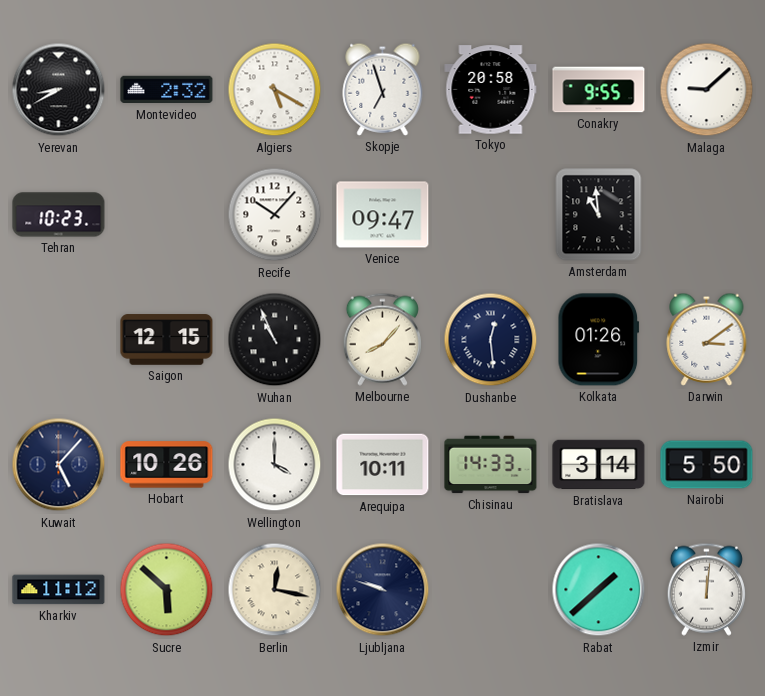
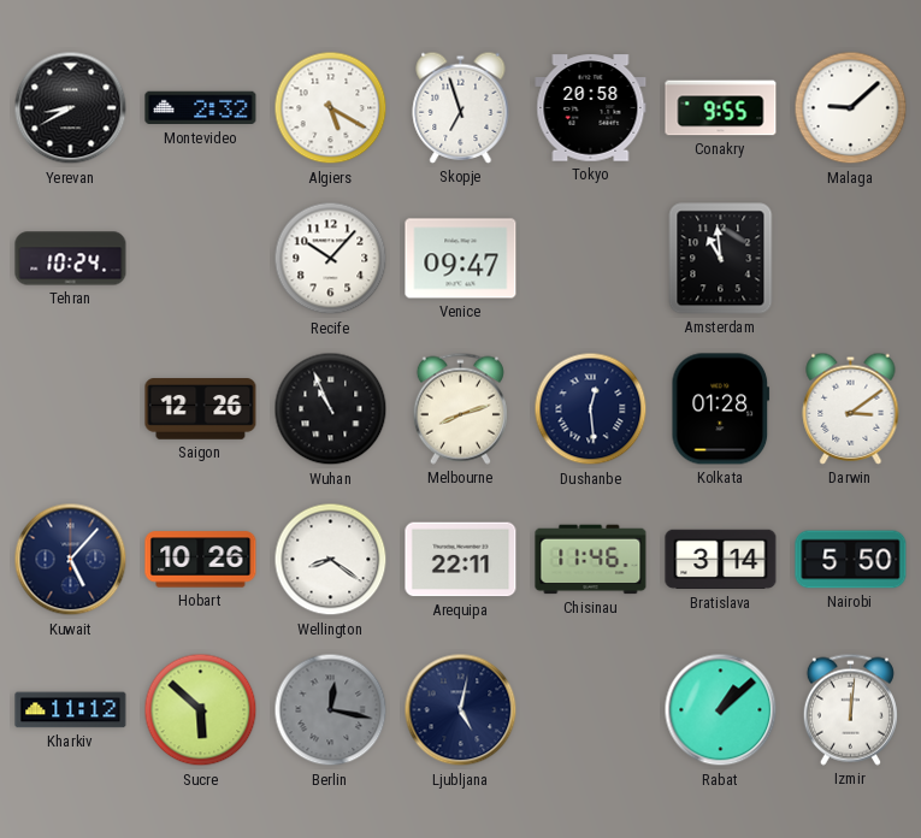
Tehran: 10:23 -> 10:24
Saigon: 12:15 -> 12:26
Melbourne: 8:07 -> 8:12
Kolkata: 01:26 -> 01:28
Wellington: 4:00 -> 8:21
Arequipa: 10:11 -> 22:11
Chisinau: 14:33 -> 11:46
Berlin dial: cream -> grey
Ljubljana: 9:48 -> 5:02
Rabat: 1:38 -> 1:08
